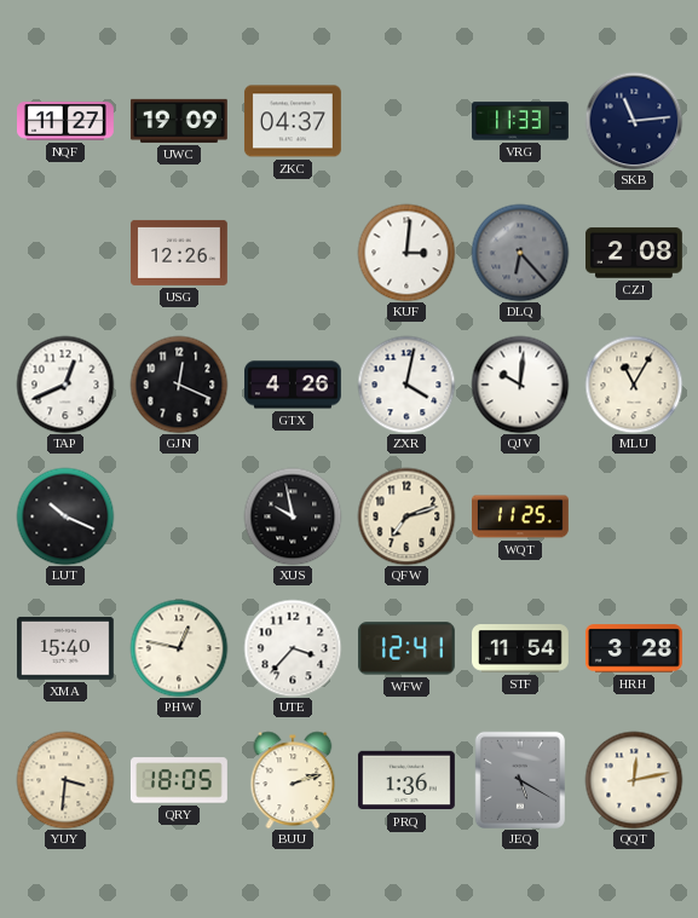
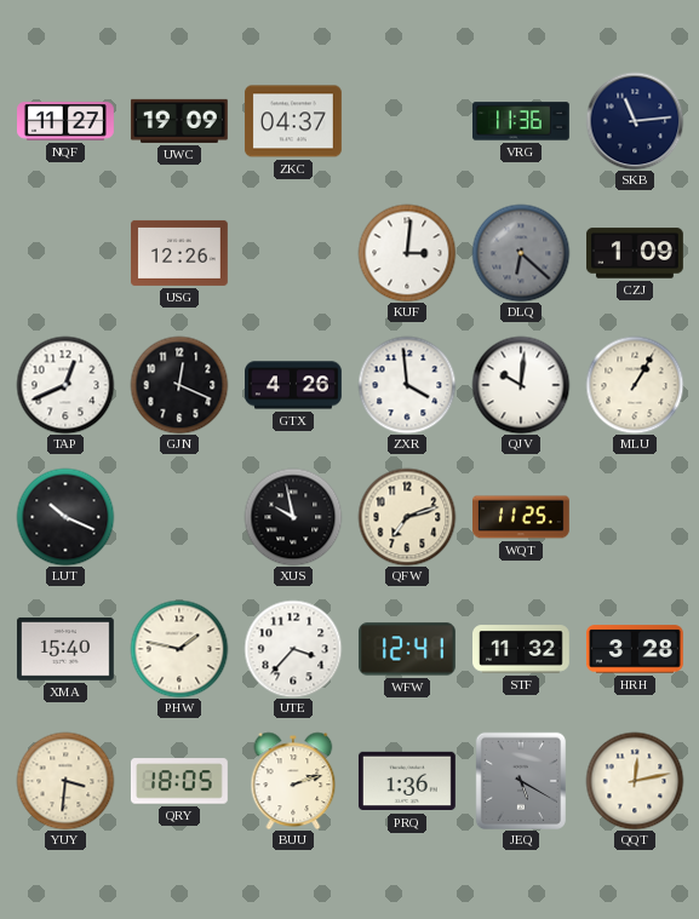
VRG: 11:33 -> 11:36
DLQ: 6:23 -> 6:22
CZJ: 2:08 -> 1:09
ZXR: 4:02 -> 3:59
MLU: 11:05 -> 1:05
PHW: 12:47 -> 1:47
STF: 11:54 -> 11:32
